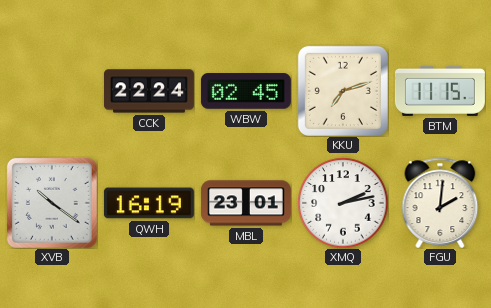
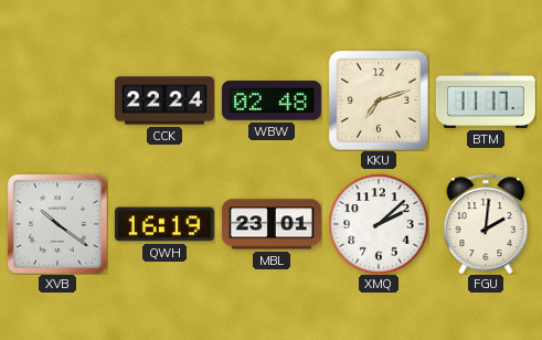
WBW: 02:45 -> 02:48
BTM: 11:15 -> 11:17
XMQ: 2:13 -> 2:08
